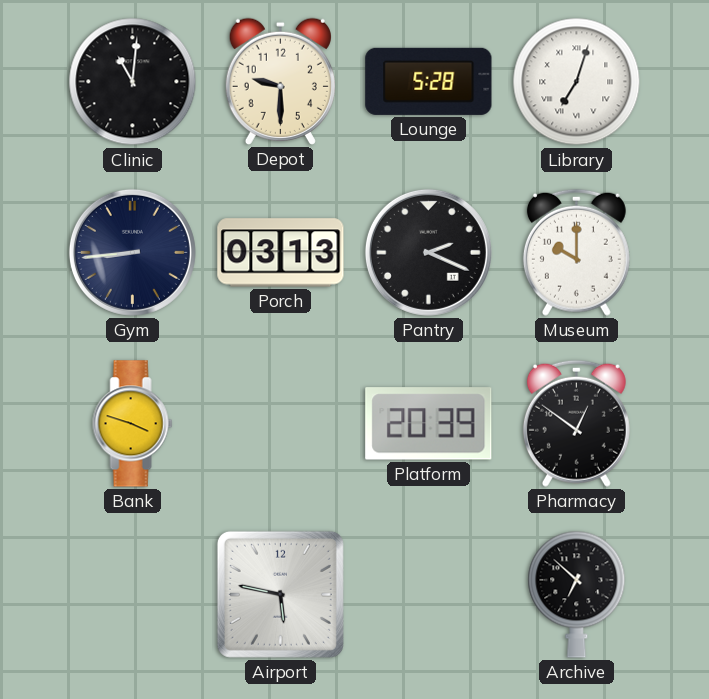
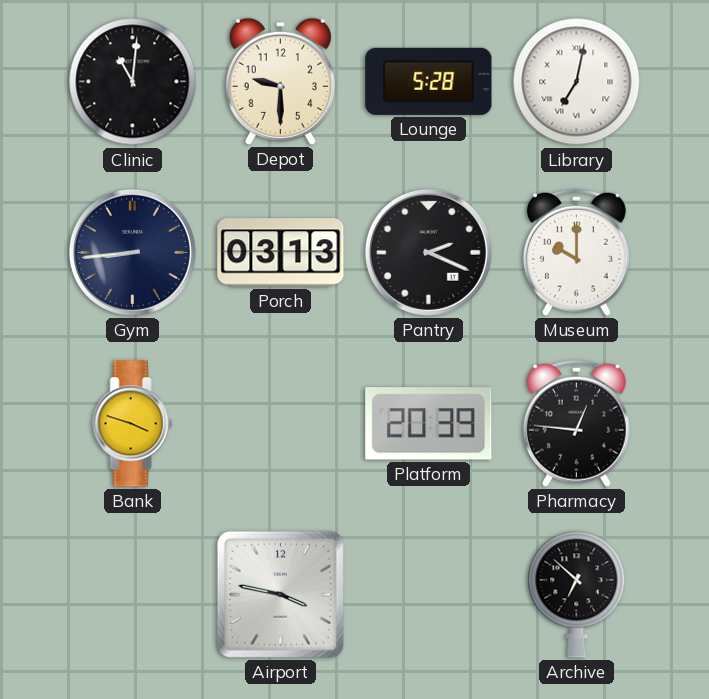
Library: 7:03 -> 7:02
Pharmacy: 12:51 -> 12:46
Airport: 5:47 -> 3:47
